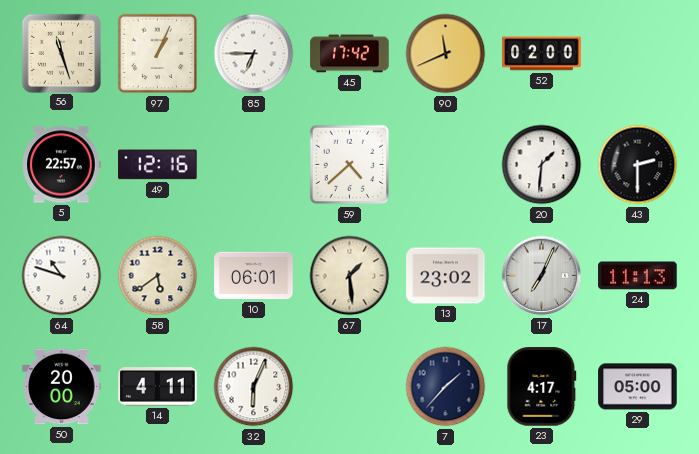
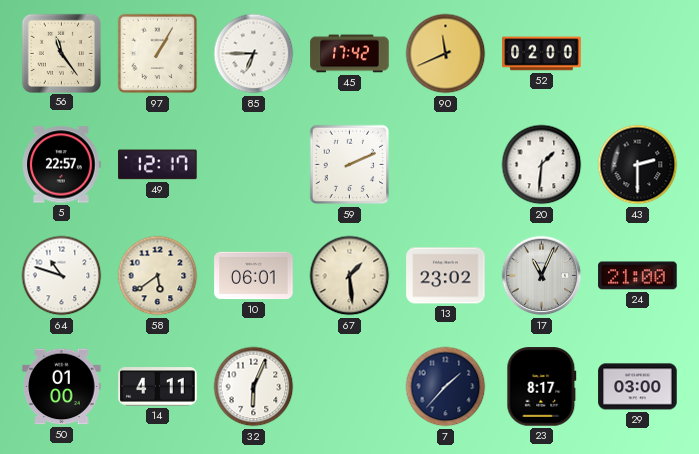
56: 11:27 -> 11:24
97: 1:04 -> 1:05
49: 12:16 -> 12:17
59: 4:38 -> 2:11
17: 7:04 -> 11:04
24: 11:13 -> 21:00
50: 20:00 -> 01:00
23: 4:17 -> 8:17
29: 05:00 -> 03:00
